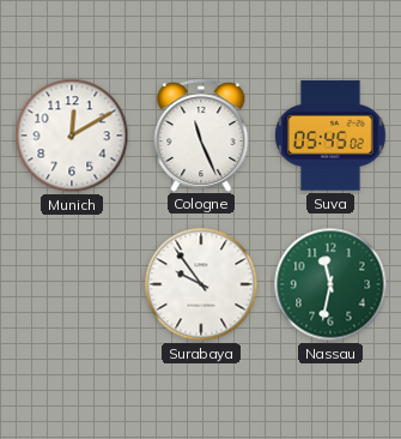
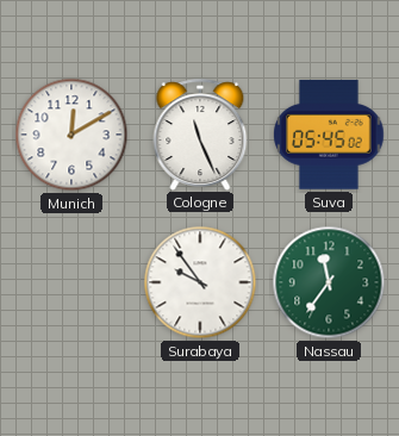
Nassau: 11:32 -> 11:36
